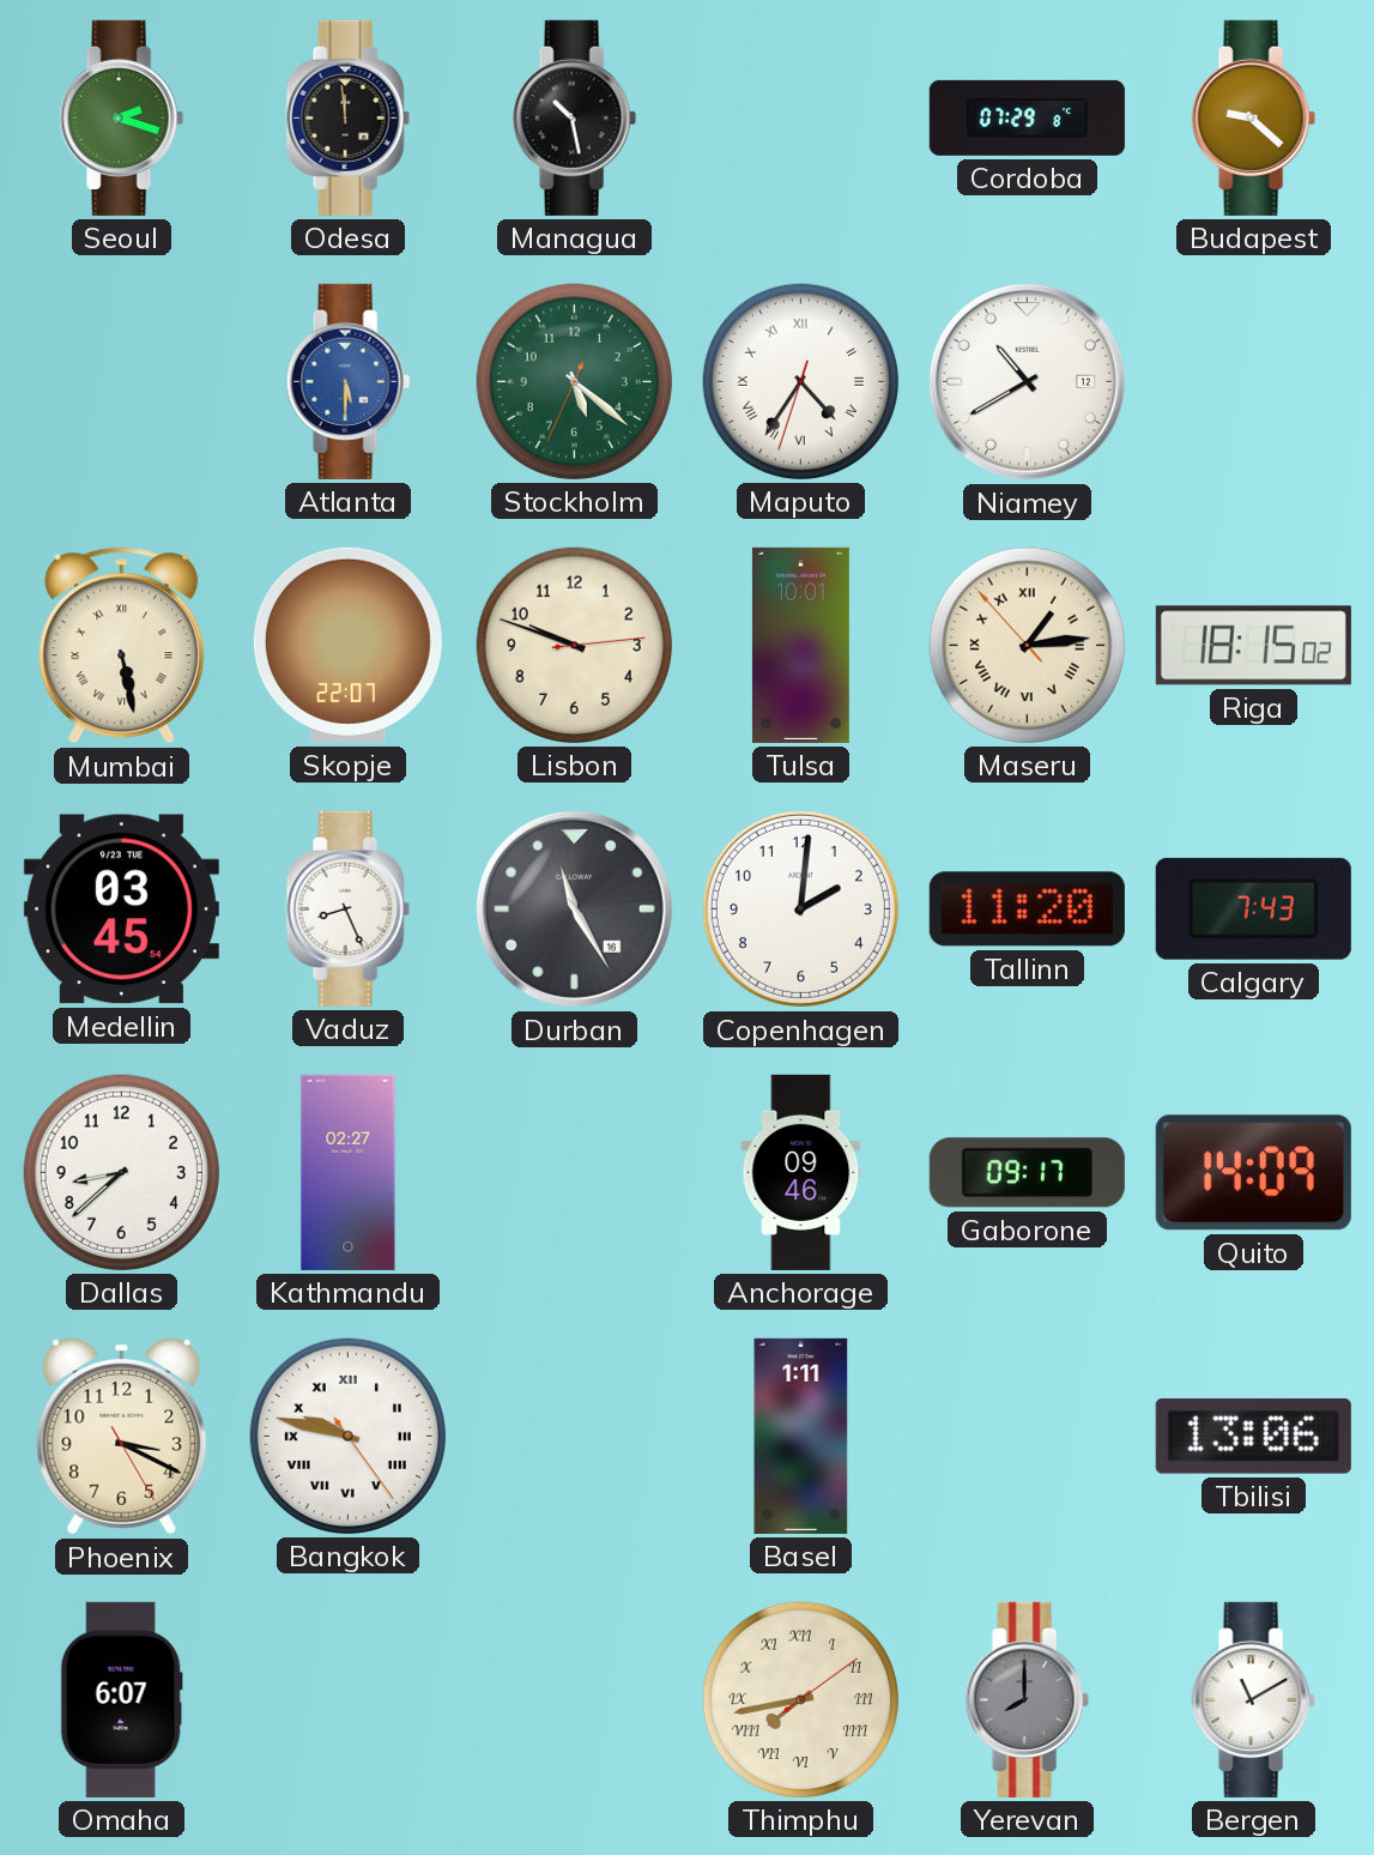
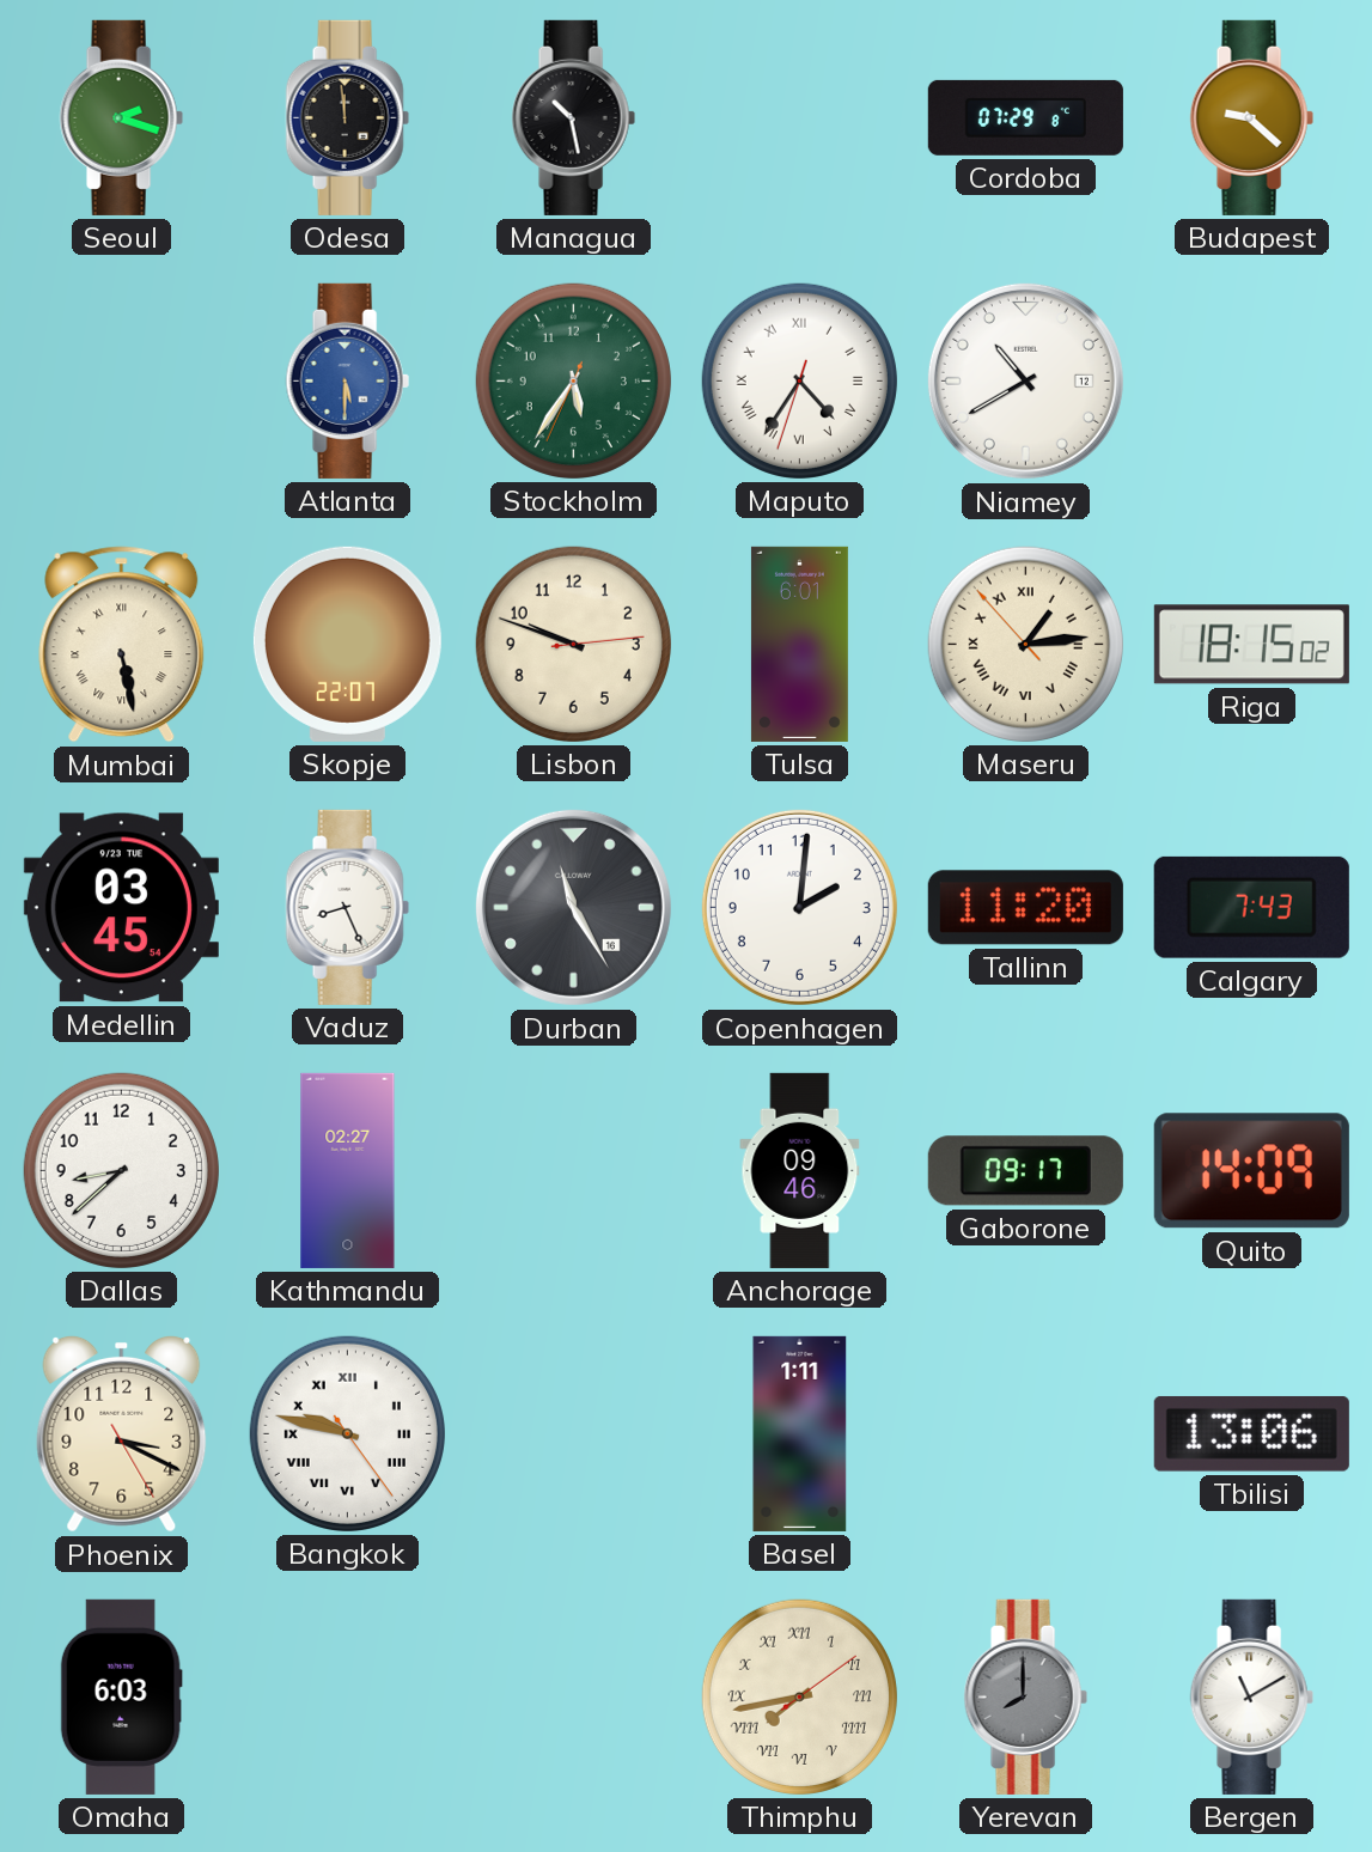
Stockholm: 5:21 -> 5:35
Tulsa: 10:01 -> 6:01
Omaha: 6:07 -> 6:03
